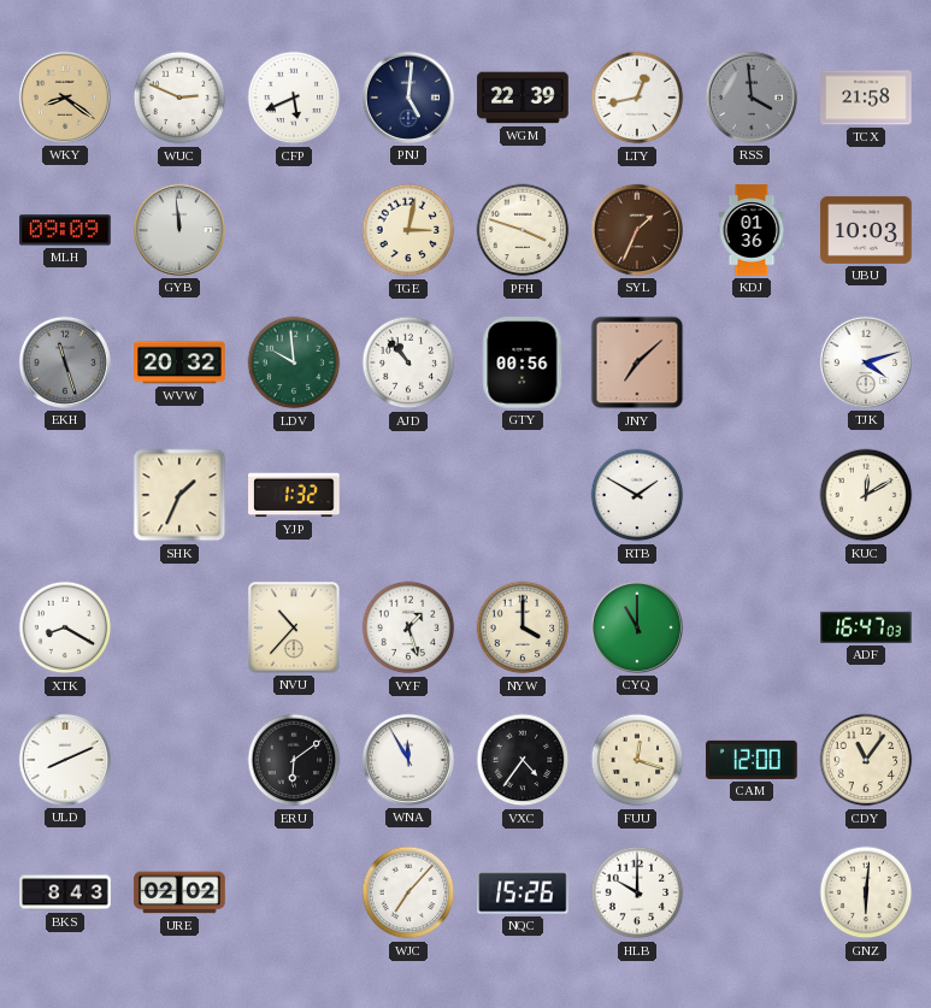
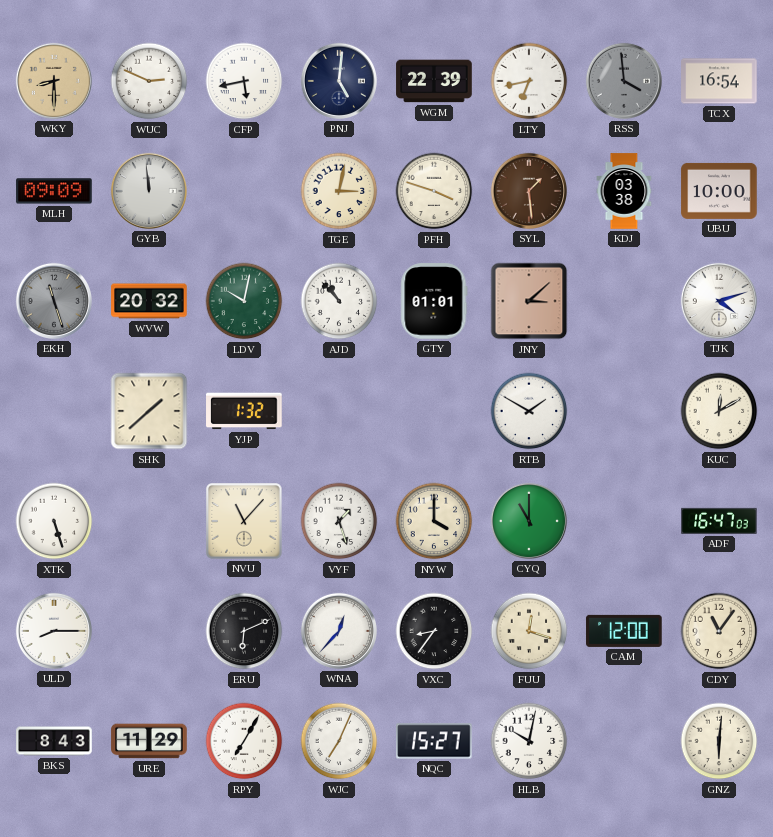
WKY: 8:21 -> 8:30
CFP: 5:41 -> 5:43
LTY: 12:43 -> 6:43
TCX: 21:58 -> 16:54
SYL: 1:34 -> 1:29
KDJ: 01:36 -> 03:38
UBU: 10:03 -> 10:00
LDV: 9:59 -> 10:02
GTY: 00:56 -> 01:01
JNY: 7:08 -> 3:08
SHK: 1:34 -> 1:38
XTK: 8:20 -> 5:27
NVU: 10:37 -> 11:07
ULD: 8:11 -> 8:15
ERU: 6:09 -> 6:11
WNA: 11:55 -> 12:37
VXC: 4:36 -> 8:36
URE: 02:02 -> 11:29
RPY: none -> 7:05
WJC: 7:07 -> 7:04
NQC: 15:26 -> 15:27
HLB: 10:00 -> 10:02
